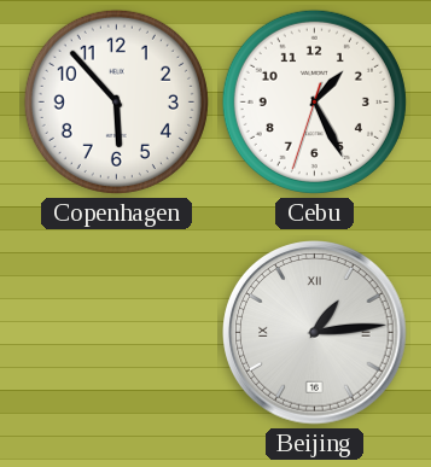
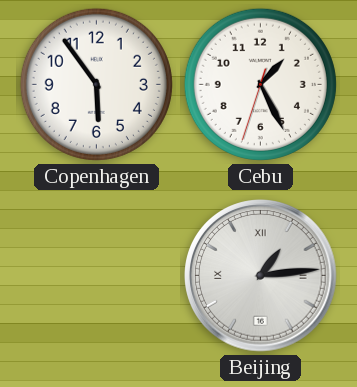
Copenhagen: 5:53 -> 5:54
